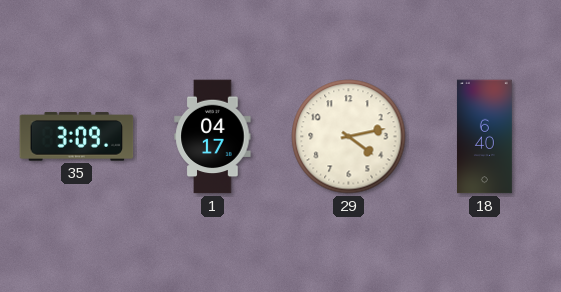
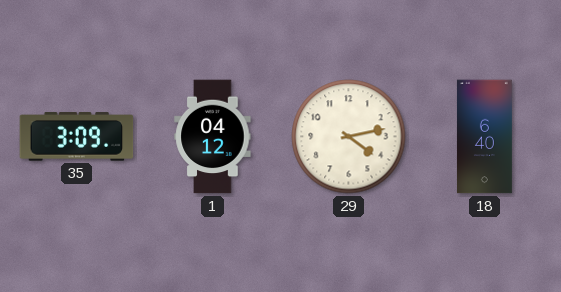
1: 04:17 -> 04:12
